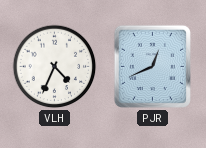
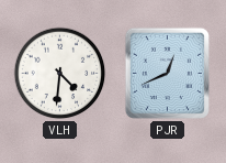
VLH: 4:34 -> 4:31
